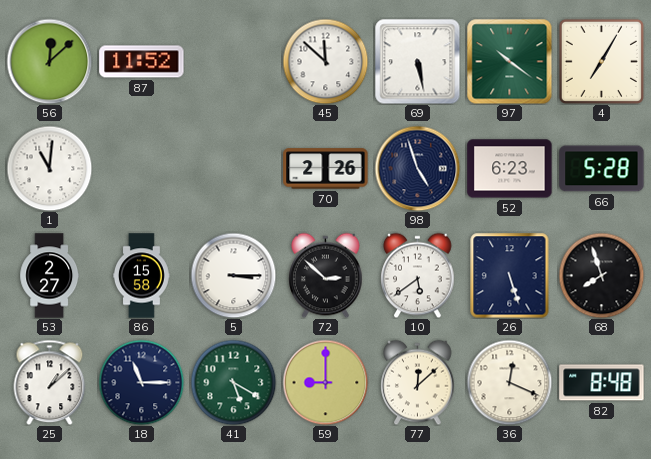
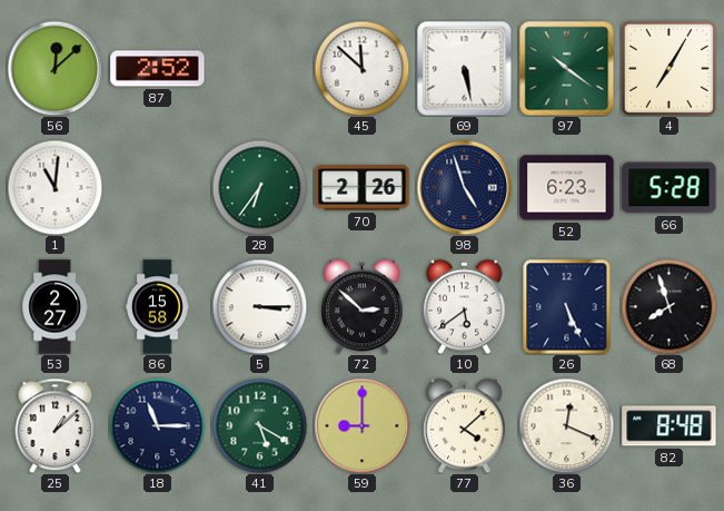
87: 11:52 -> 2:52
28: none -> 6:36
26: 5:27 -> 5:26
77: 12:08 -> 4:08
